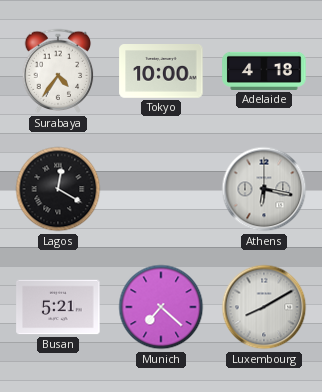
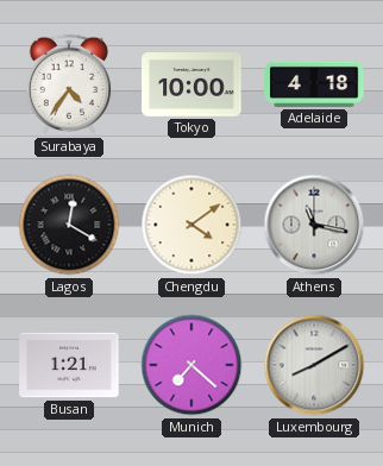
Chengdu: none -> 4:09
Athens: 6:17 -> 11:17
Busan: 5:21 -> 1:21
